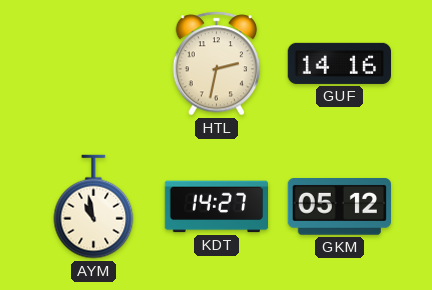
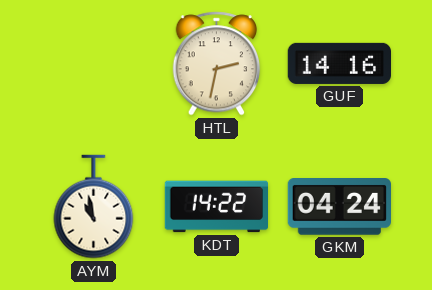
KDT: 14:27 -> 14:22
GKM: 05:12 -> 04:24
